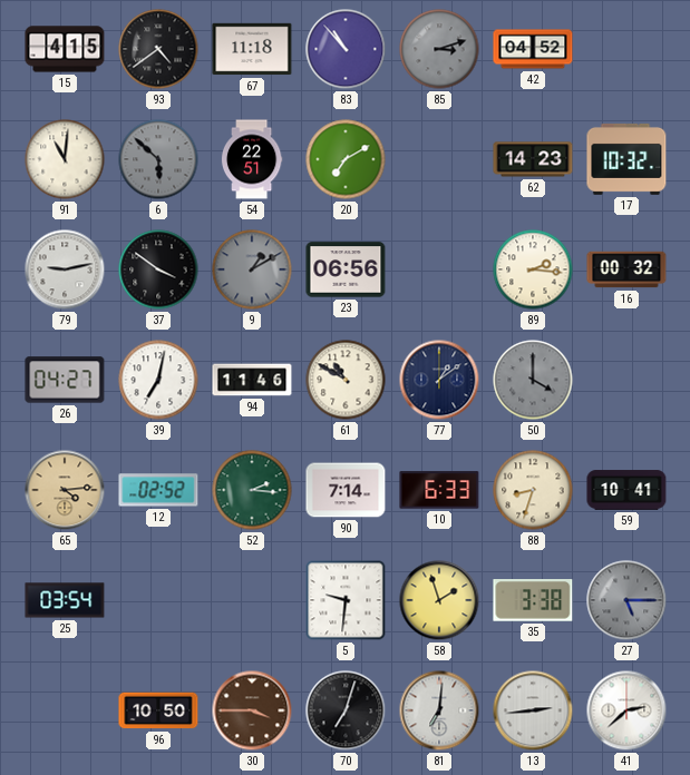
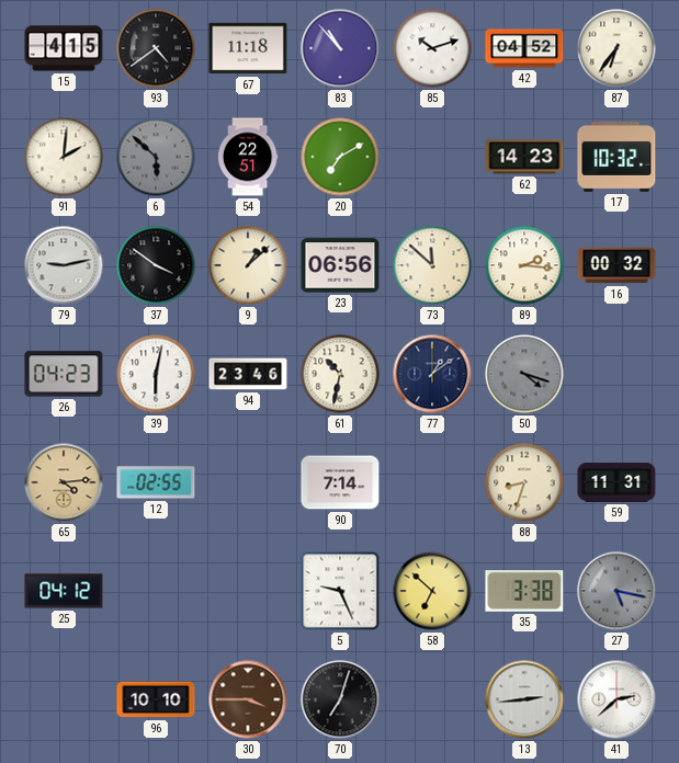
85: 3:12 -> 10:12
85 dial: grey -> white
87: none -> 6:36
91: 11:01 -> 2:01
9: 1:10 -> 1:08
9 dial: grey -> cream
73: none -> 11:52
26: 04:27 -> 04:23
39: 7:02 -> 6:02
94: 11:46 -> 23:46
61: 10:50 -> 10:32
50: 4:00 -> 4:18
12: 02:52 -> 02:55
52: 2:16 -> none
10: 6:33 -> none
59: 10:41 -> 11:31
25: 03:54 -> 04:12
5: 9:31 -> 9:26
58: 1:57 -> 6:52
27: 5:15 -> 5:17
96: 10:50 -> 10:10
81: 7:01 -> none
